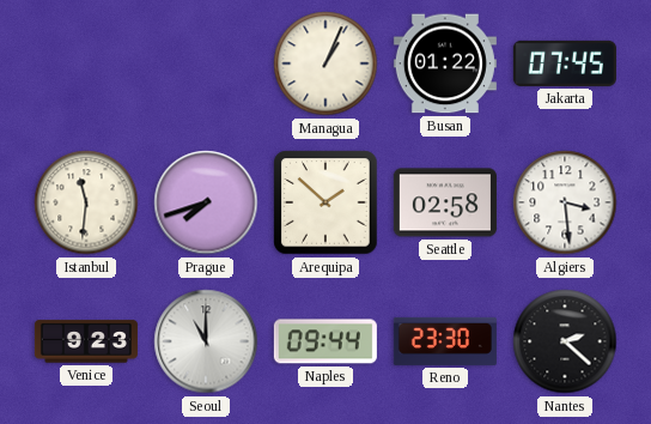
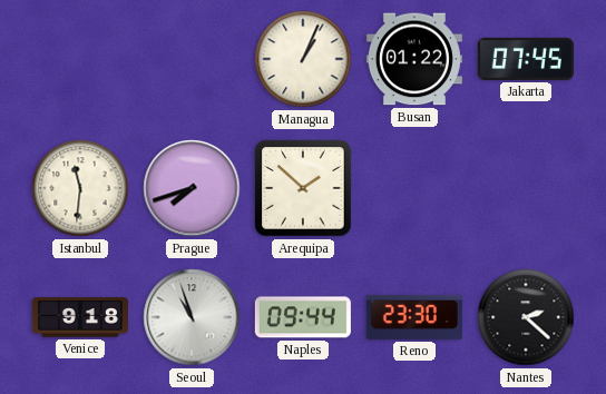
Seattle: 02:58 -> none
Algiers: 3:29 -> none
Venice: 9:23 -> 9:18
Seoul: 11:00 -> 10:57
